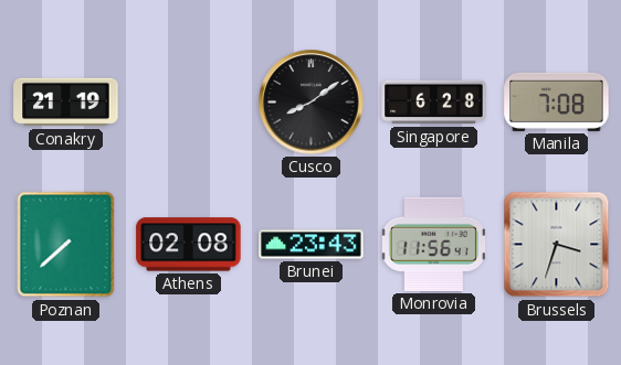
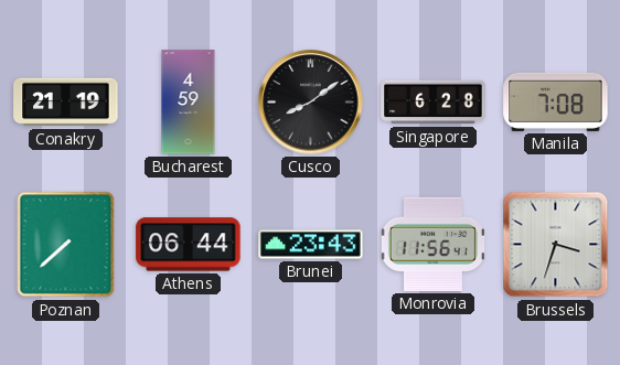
Bucharest: none -> 4:59
Athens: 02:08 -> 06:44
